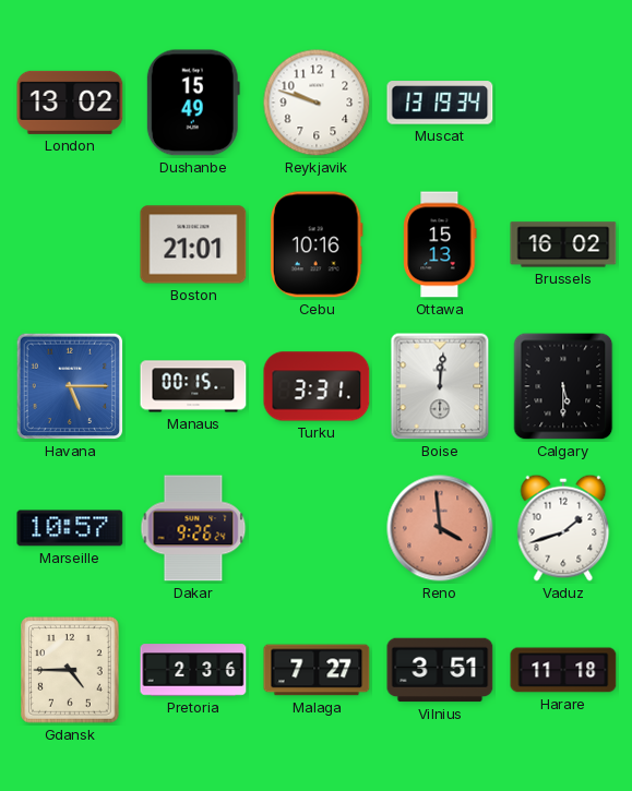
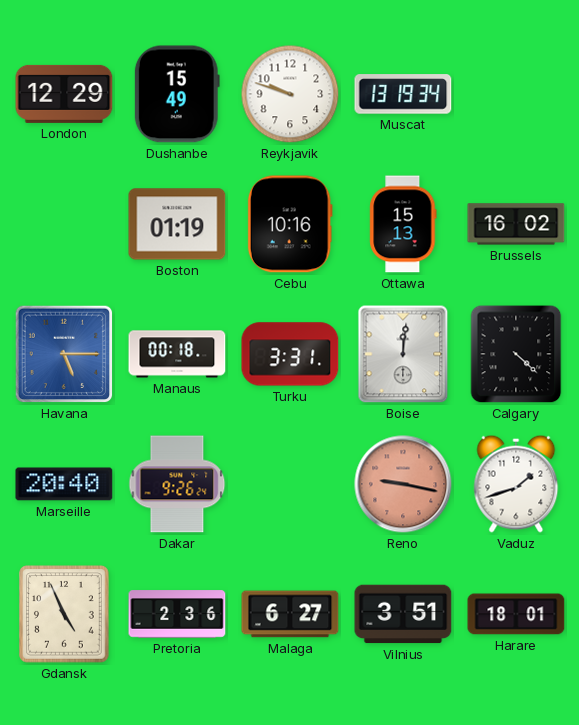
London: 13:02 -> 12:29
Boston: 21:01 -> 01:19
Manaus: 00:15 -> 00:18
Calgary: 5:30 -> 4:22
Marseille: 10:57 -> 20:40
Reno: 3:59 -> 9:17
Gdansk: 4:45 -> 4:56
Malaga: 7:27 -> 6:27
Harare: 11:18 -> 18:01
